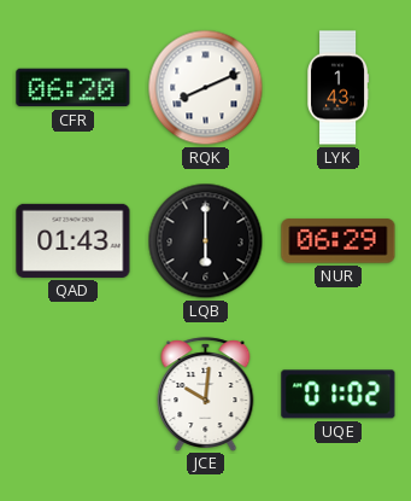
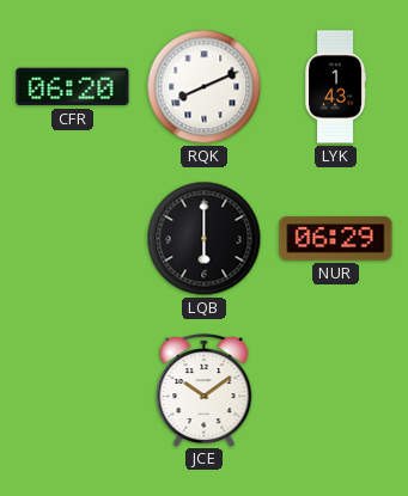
QAD: 01:43 -> none
JCE: 10:01 -> 10:09
UQE: 01:02 -> none
